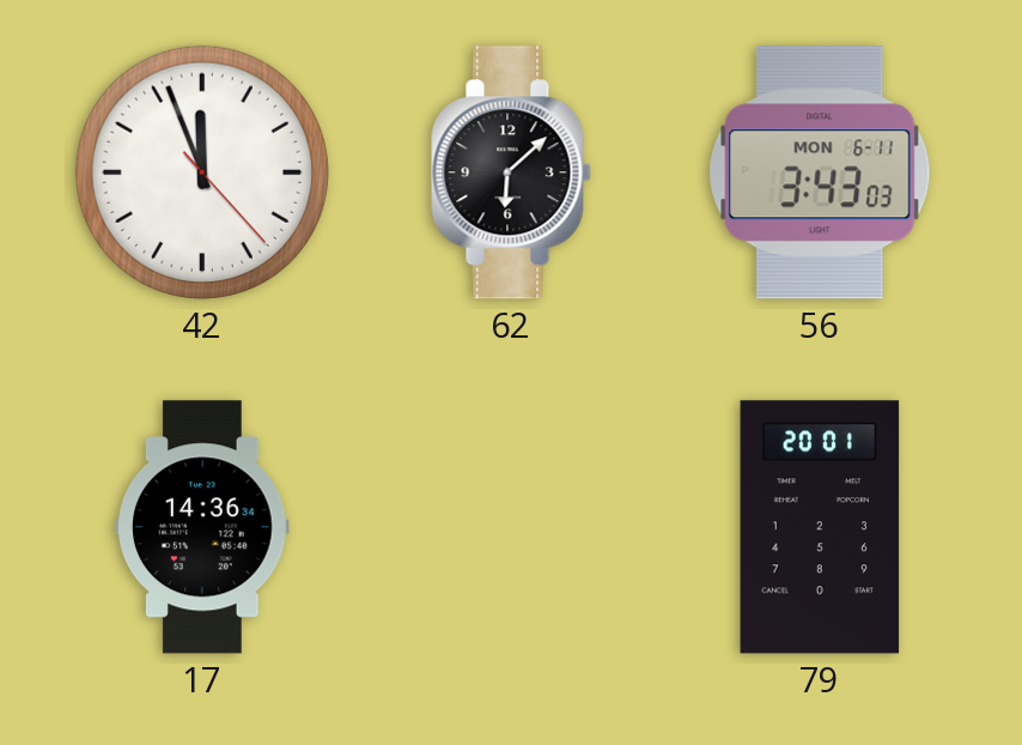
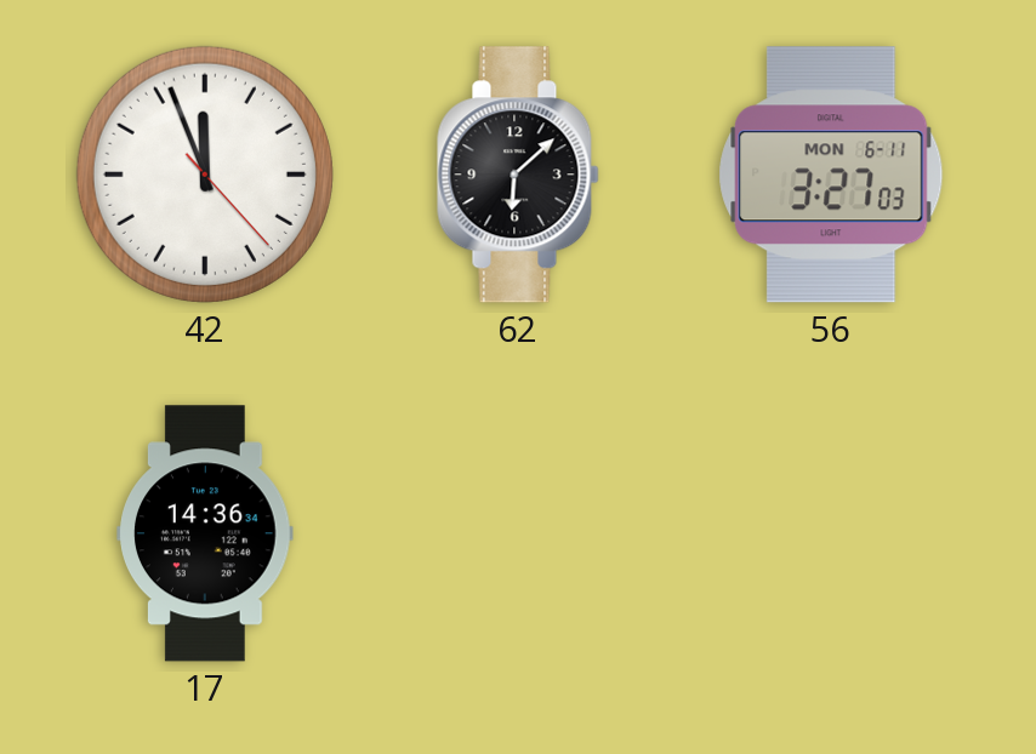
56: 3:43 -> 3:27
79: 20:01 -> none
